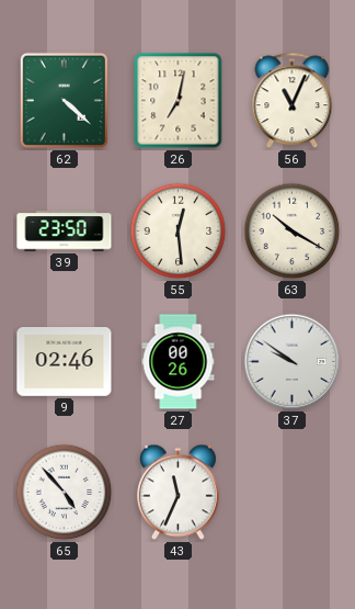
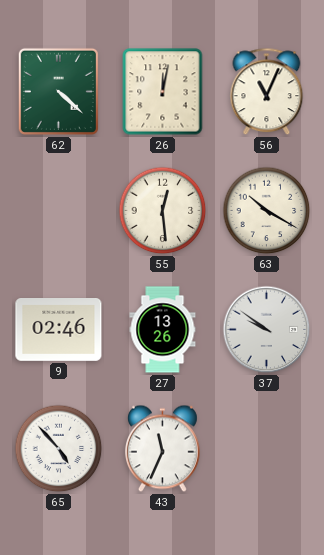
26: 7:02 -> 12:02
39: 23:50 -> none
27: 00:26 -> 13:26
